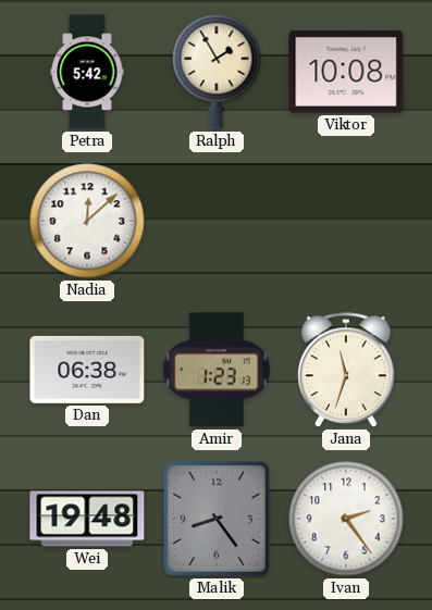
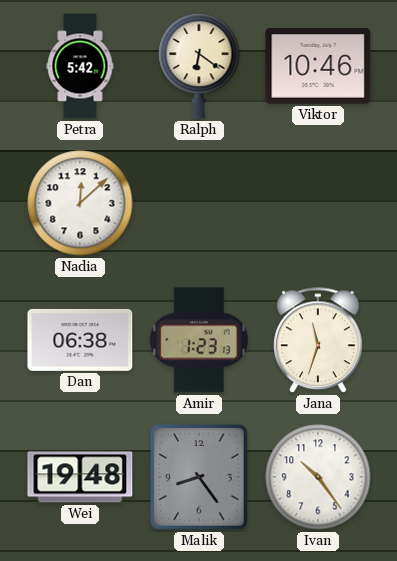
Ralph: 1:55 -> 6:21
Viktor: 10:08 -> 10:46
Ivan: 2:24 -> 10:24
